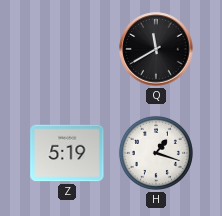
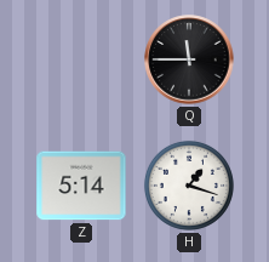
Q: 11:40 -> 11:45
Z: 5:19 -> 5:14
